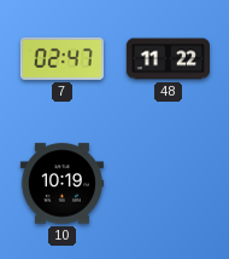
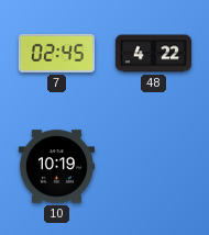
7: 02:47 -> 02:45
48: 11:22 -> 4:22
